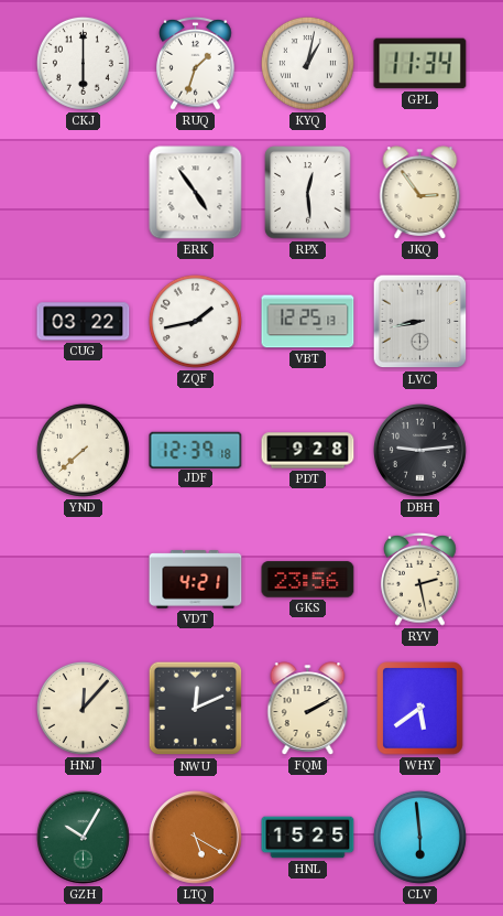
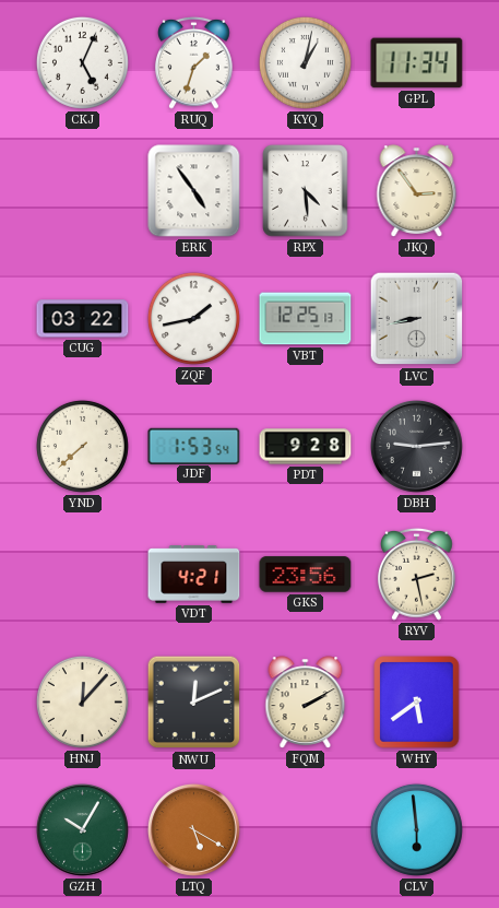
CKJ: 6:00 -> 5:04
RPX: 12:29 -> 4:29
JDF: 12:39 -> 1:53
HNL: 15:25 -> none
